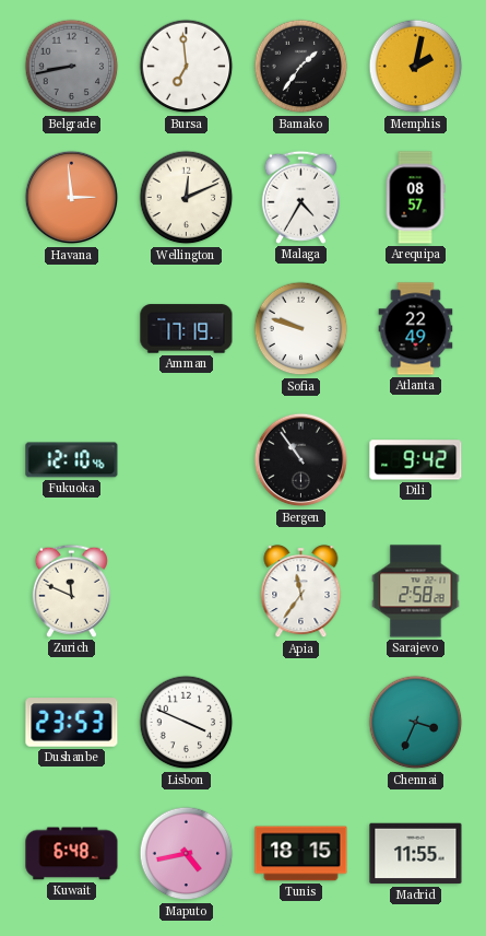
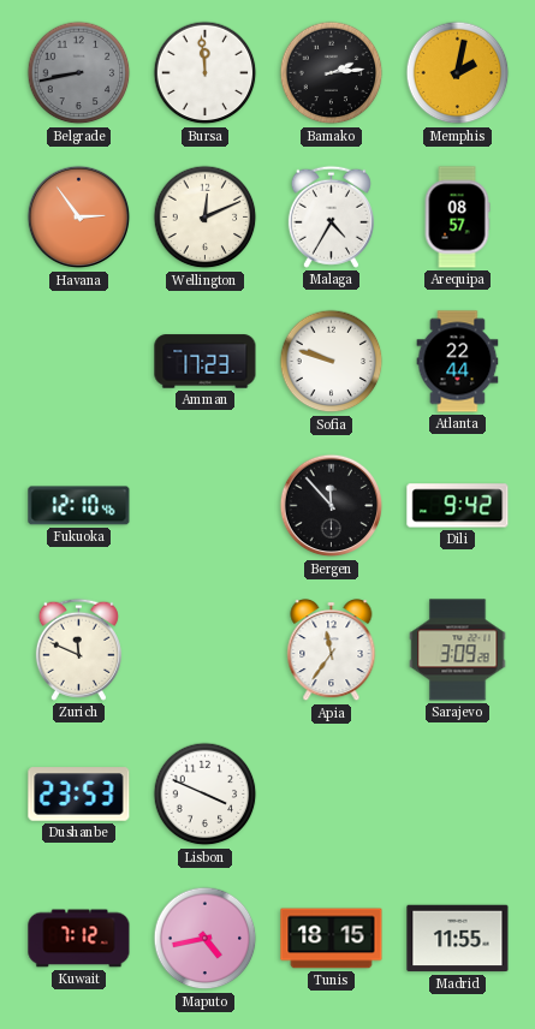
Bursa: 6:59 -> 11:59
Bamako: 1:36 -> 2:14
Havana: 2:59 -> 2:54
Amman: 17:19 -> 17:23
Atlanta: 22:49 -> 22:44
Bergen: 10:54 -> 11:53
Sarajevo: 2:58 -> 3:09
Chennai: 3:34 -> none
Kuwait: 6:48 -> 7:12
